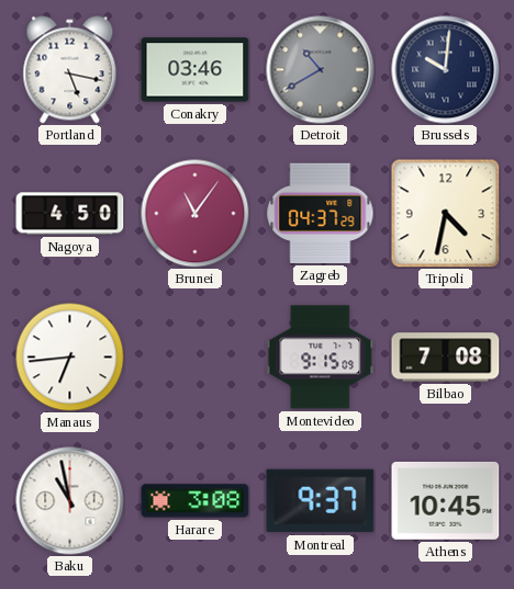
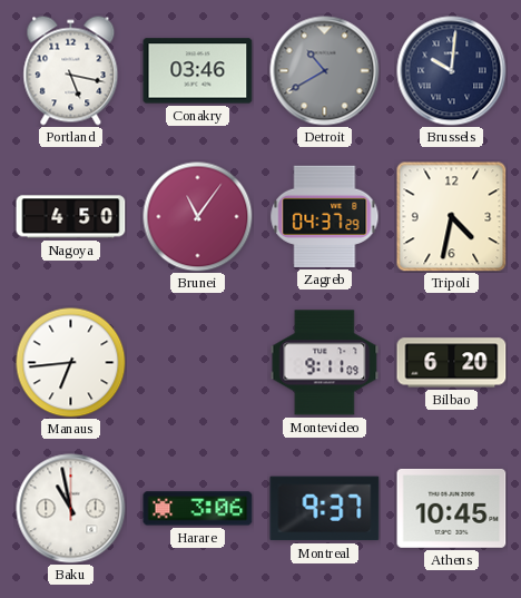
Montevideo: 9:15 -> 9:11
Bilbao: 7:08 -> 6:20
Harare: 3:08 -> 3:06
